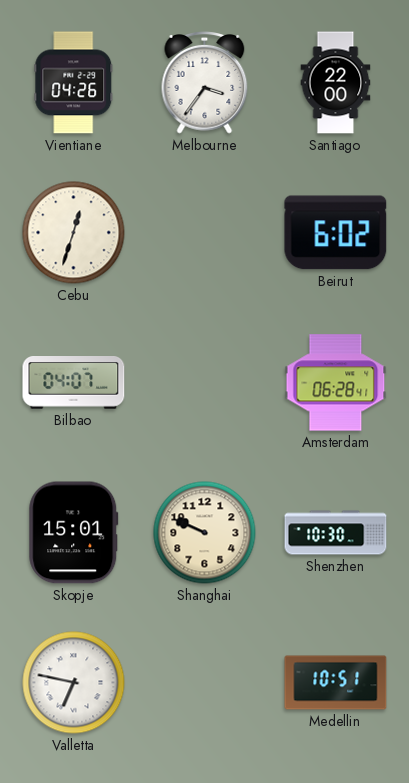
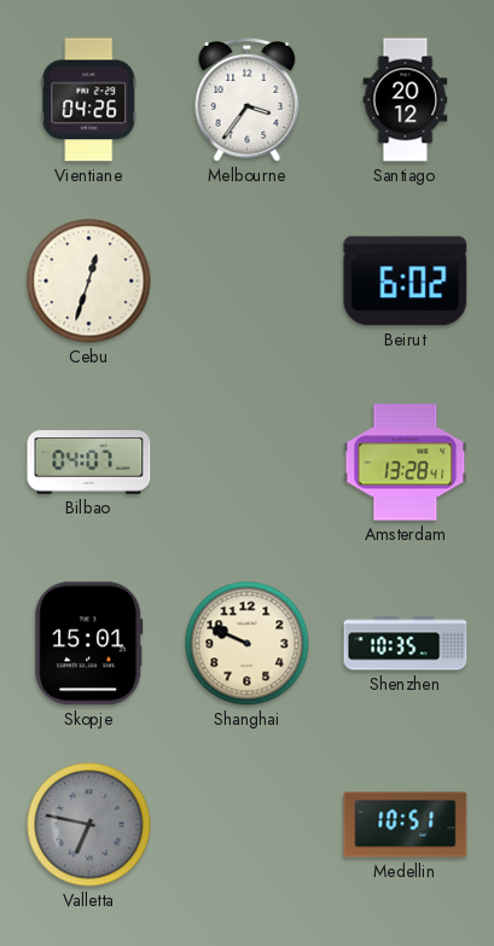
Santiago: 22:00 -> 20:12
Amsterdam: 06:28 -> 13:28
Shenzhen: 10:30 -> 10:35
Valletta dial: white -> grey
